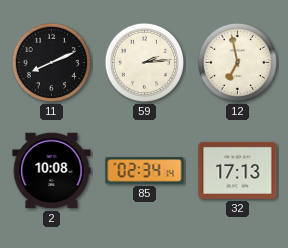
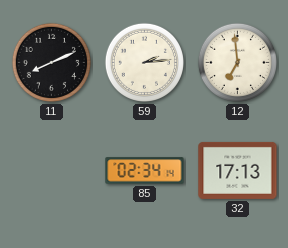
12: 6:58 -> 6:59
2: 10:08 -> none
